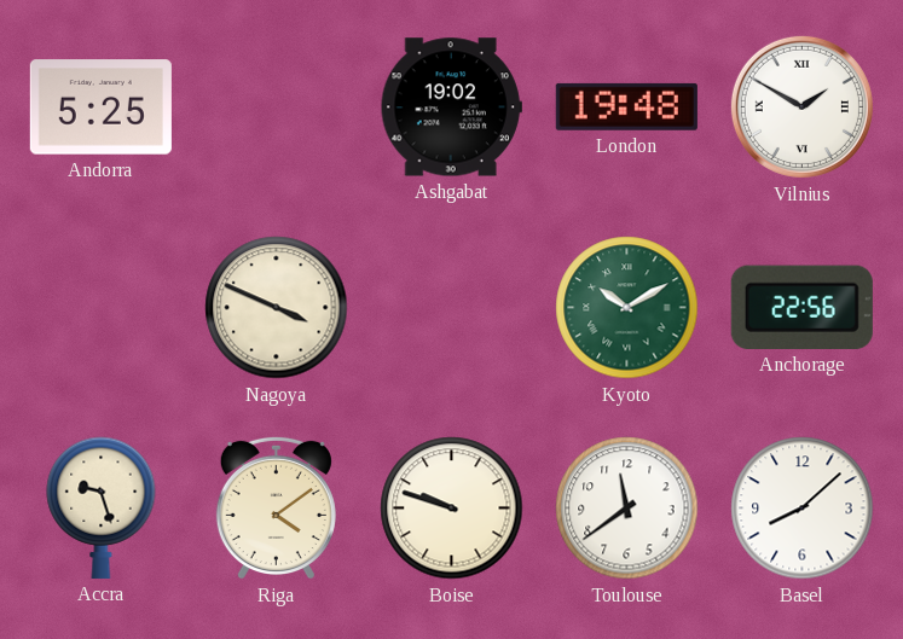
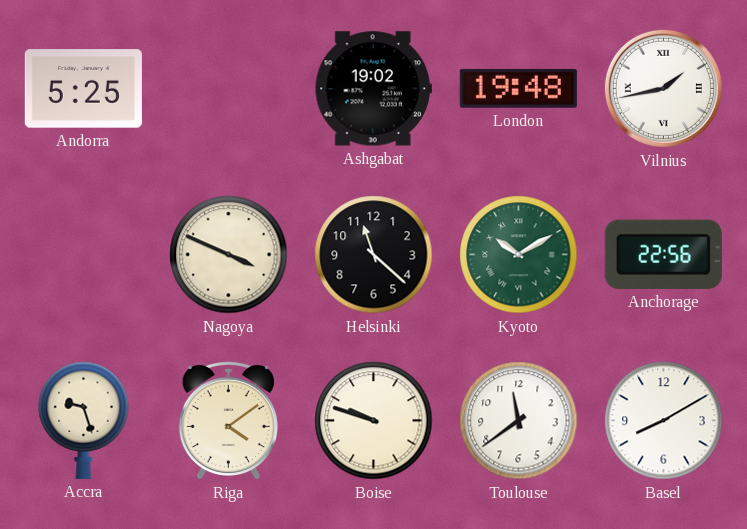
Vilnius: 1:50 -> 1:43
Helsinki: none -> 11:22
Basel: 8:08 -> 8:10
